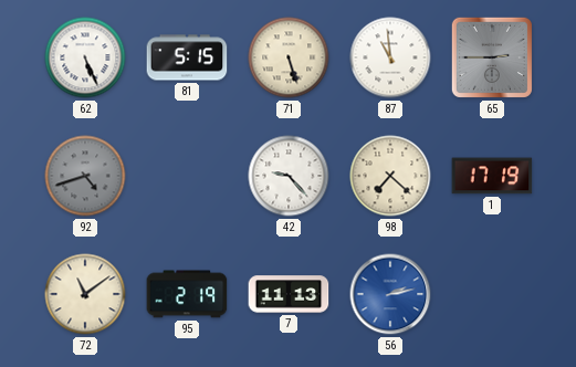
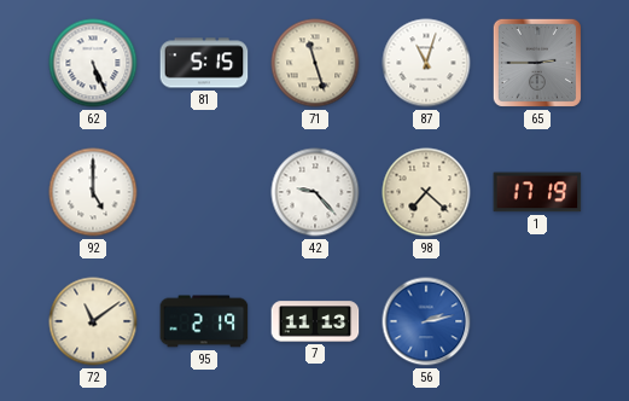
71: 5:27 -> 11:27
87: 10:59 -> 11:03
92: 4:42 -> 5:00
92 dial: grey -> white
